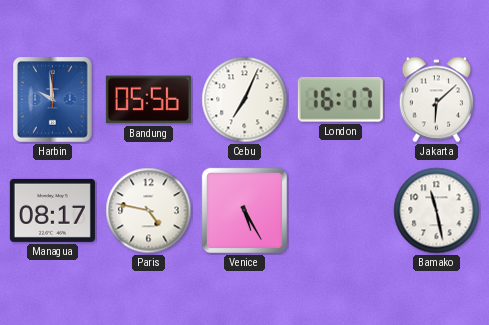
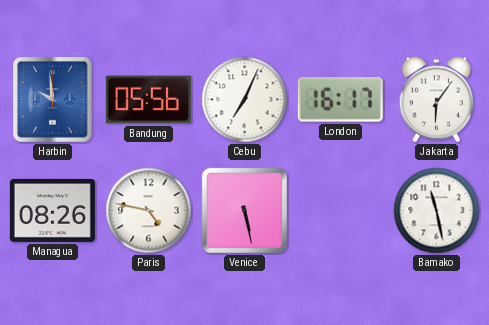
Jakarta: 6:08 -> 6:06
Managua: 08:17 -> 08:26
Venice: 5:25 -> 5:28
